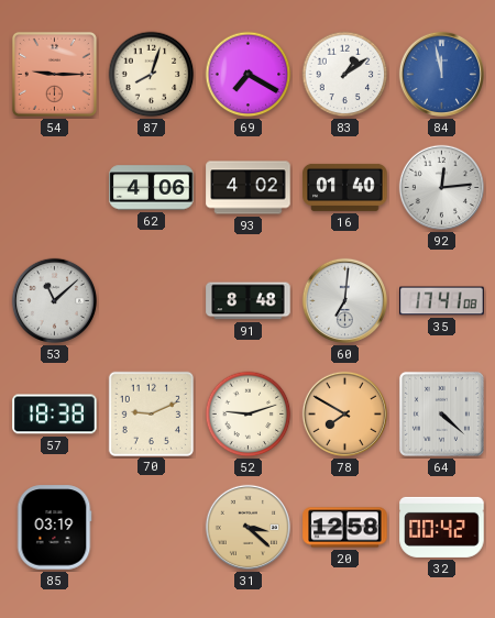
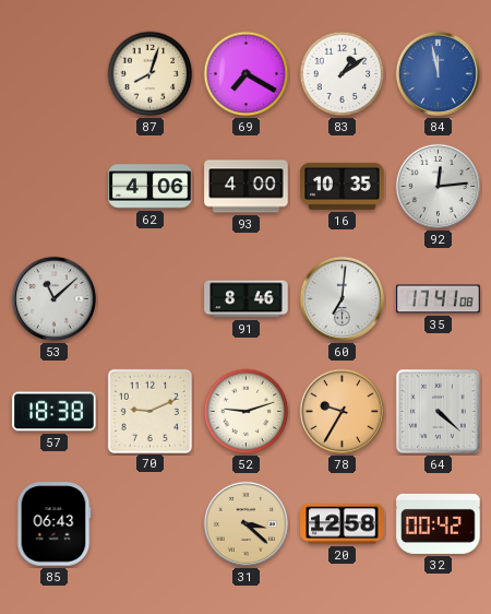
54: 9:15 -> none
93: 4:02 -> 4:00
16: 01:40 -> 10:35
91: 8:48 -> 8:46
78: 7:50 -> 9:35
85: 03:19 -> 06:43
